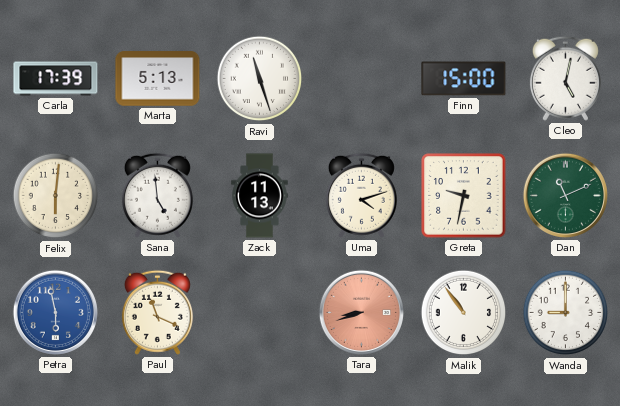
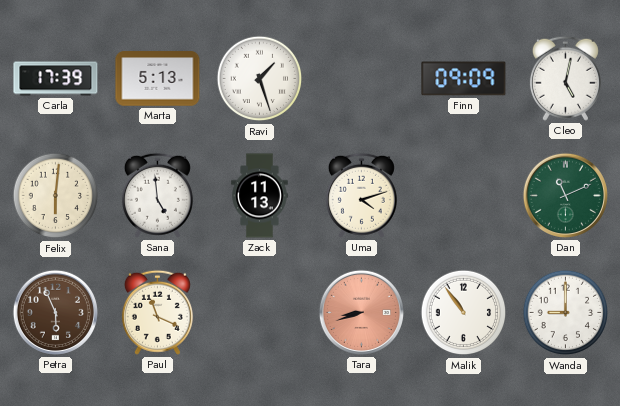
Ravi: 11:27 -> 1:27
Finn: 15:00 -> 09:09
Greta: 9:32 -> none
Petra: 5:58 -> 5:56
Petra dial: blue -> brown
